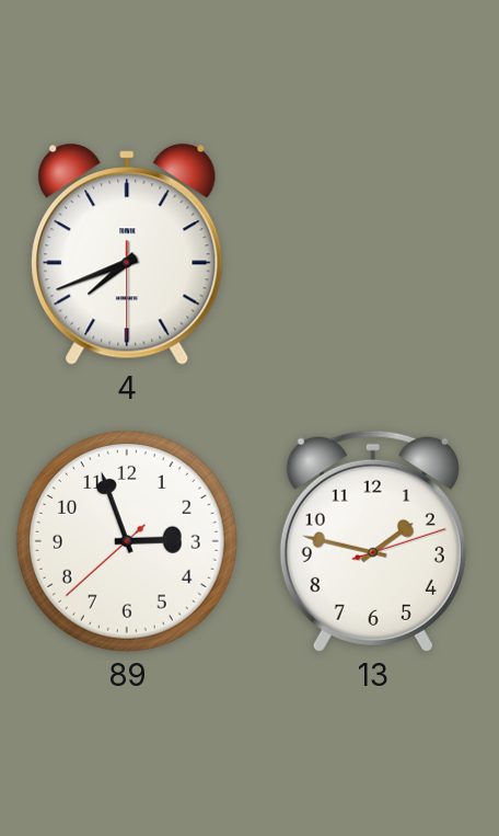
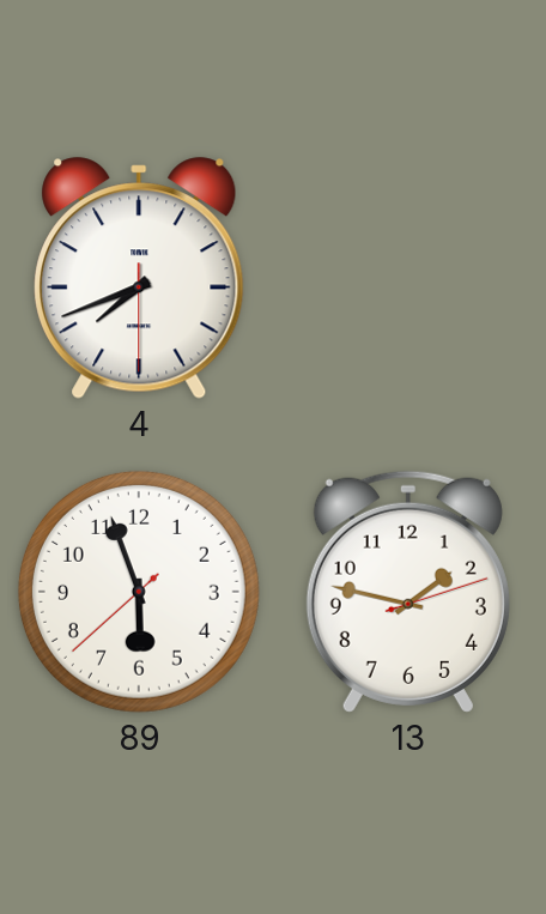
89: 2:56 -> 5:56
